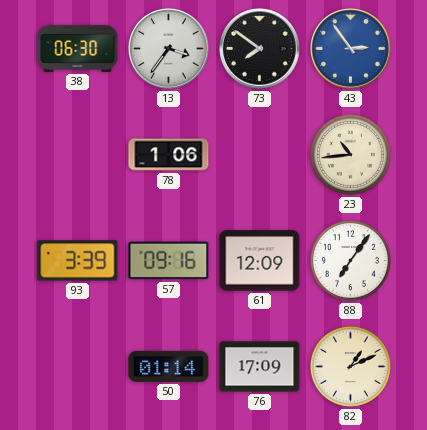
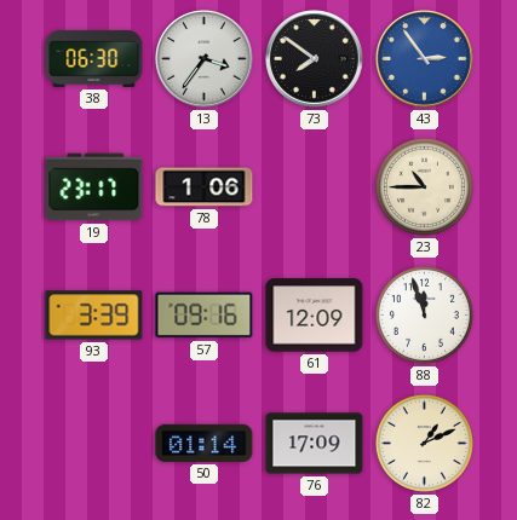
19: none -> 23:17
23: 10:44 -> 10:45
88: 7:06 -> 11:57
